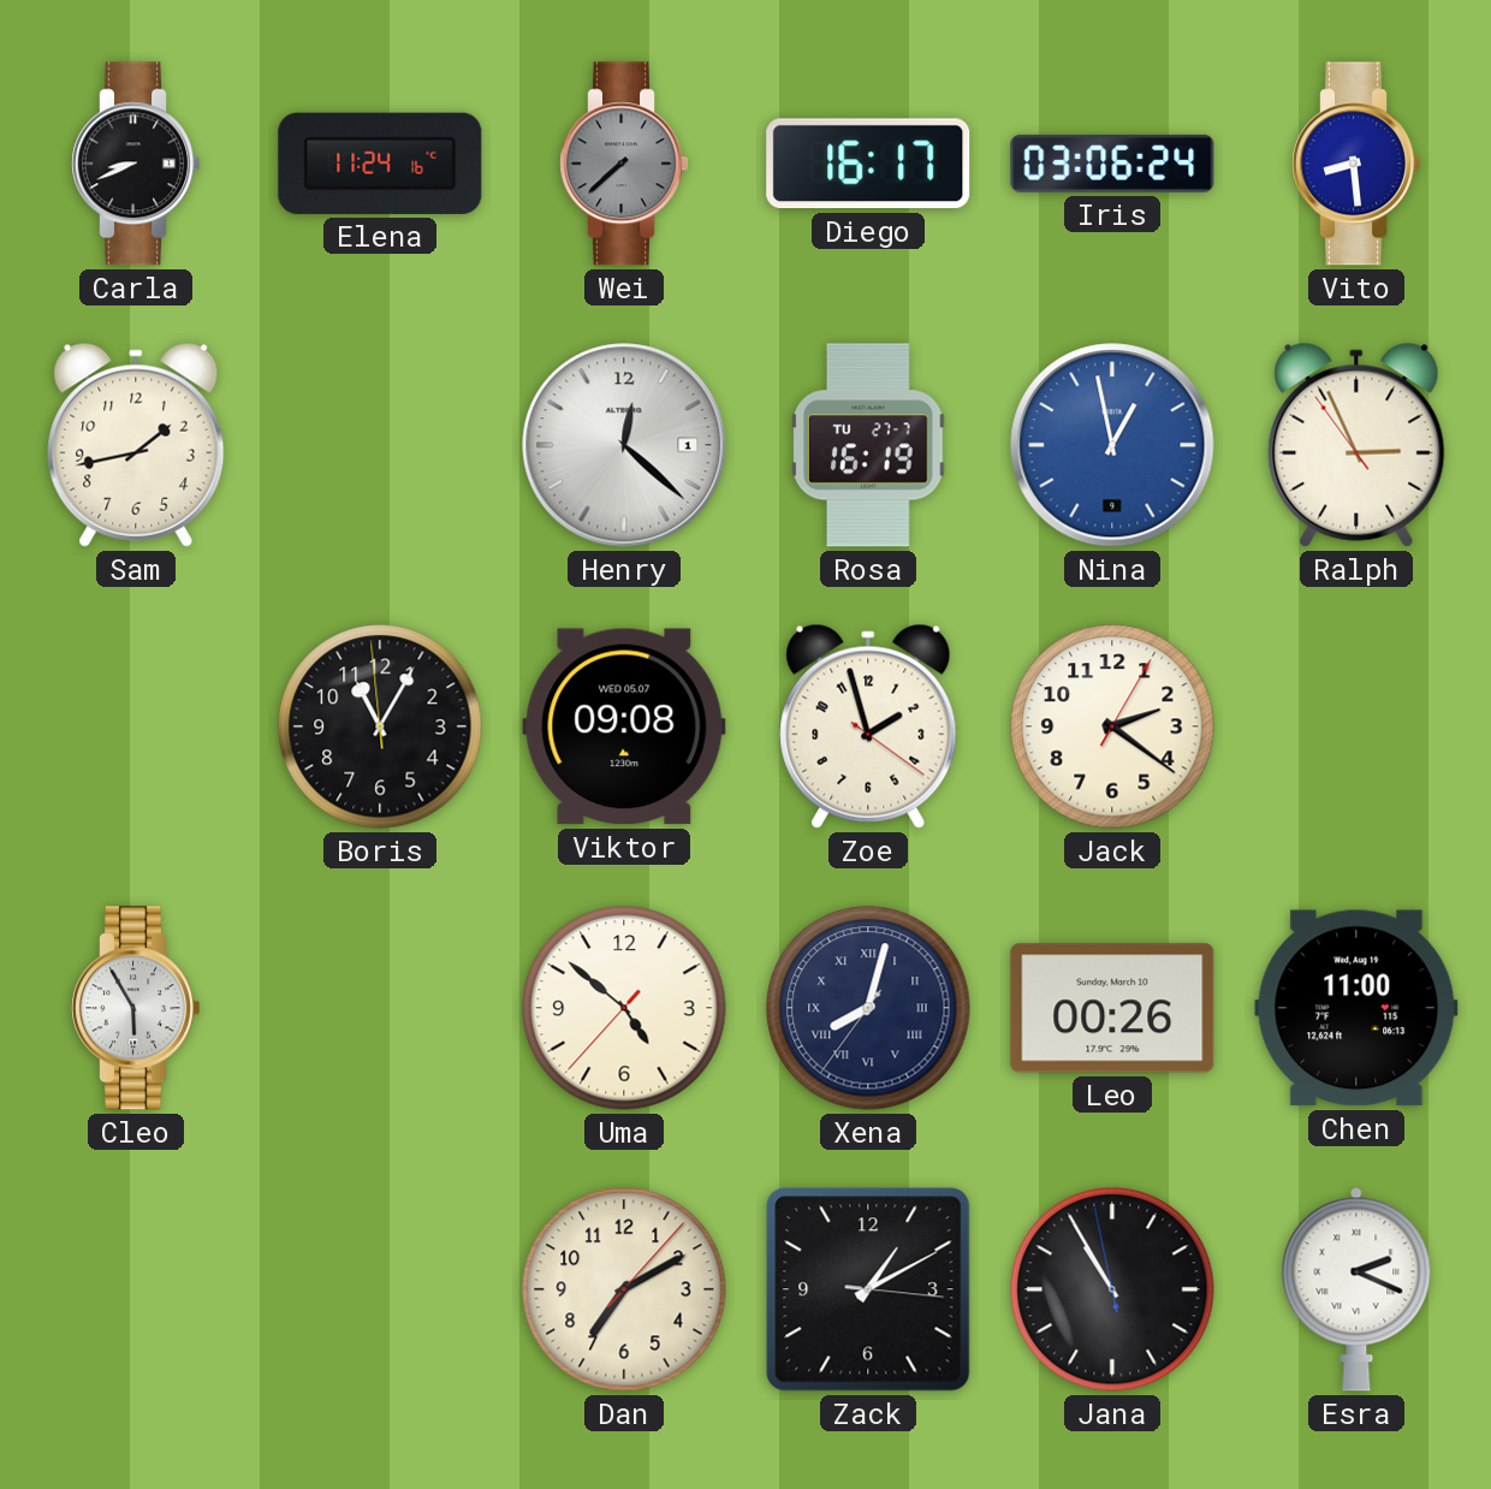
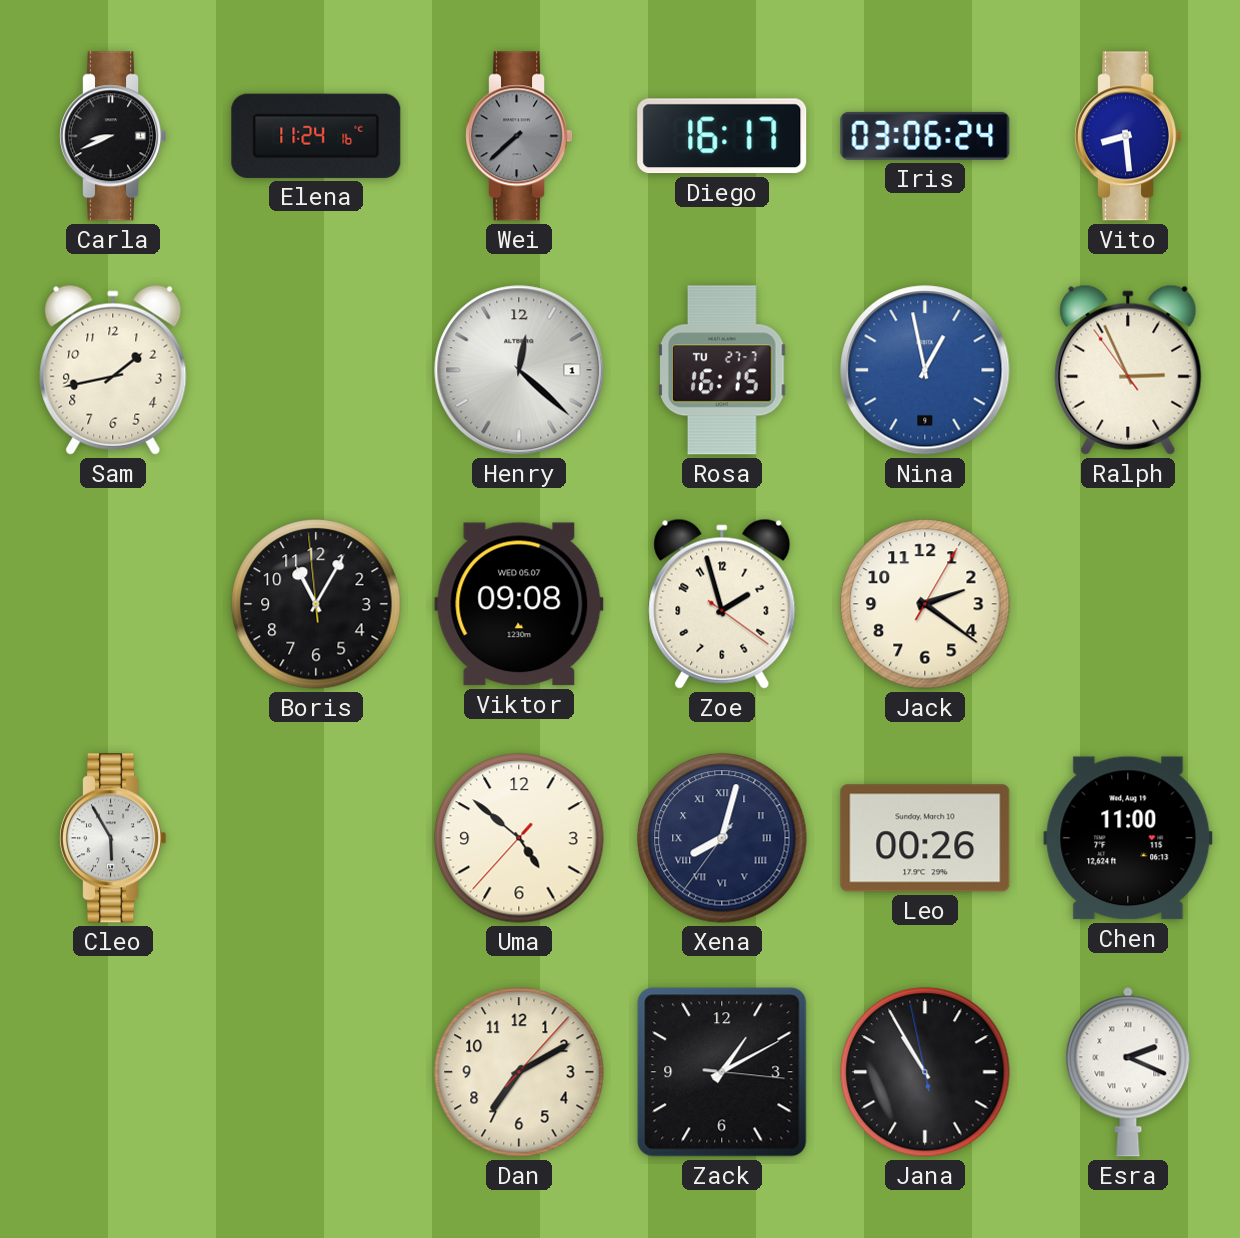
Rosa: 16:19 -> 16:15
